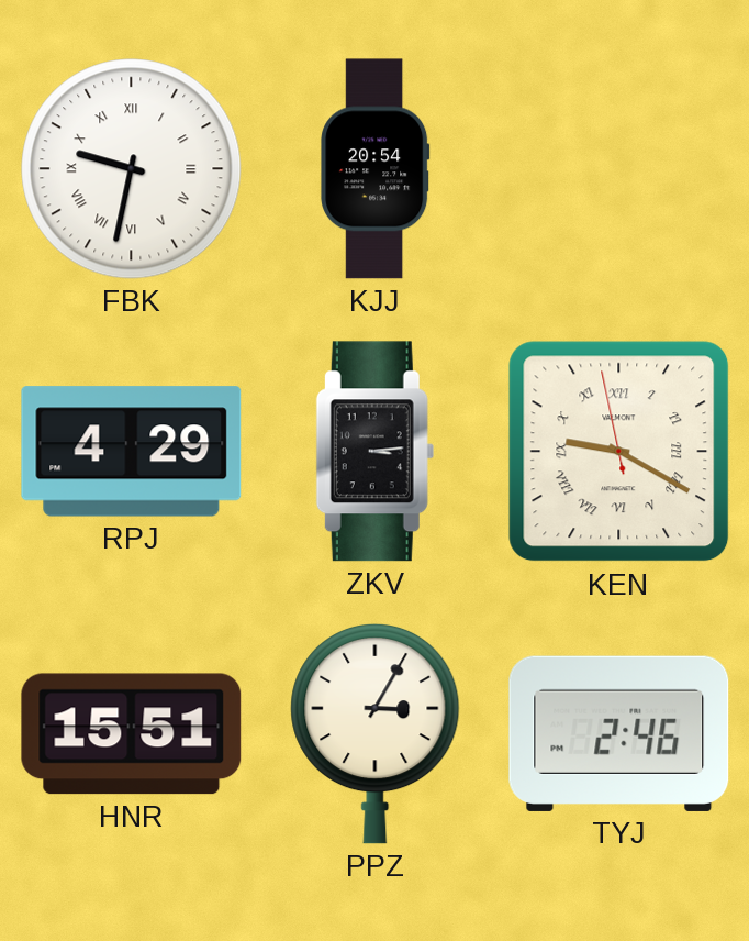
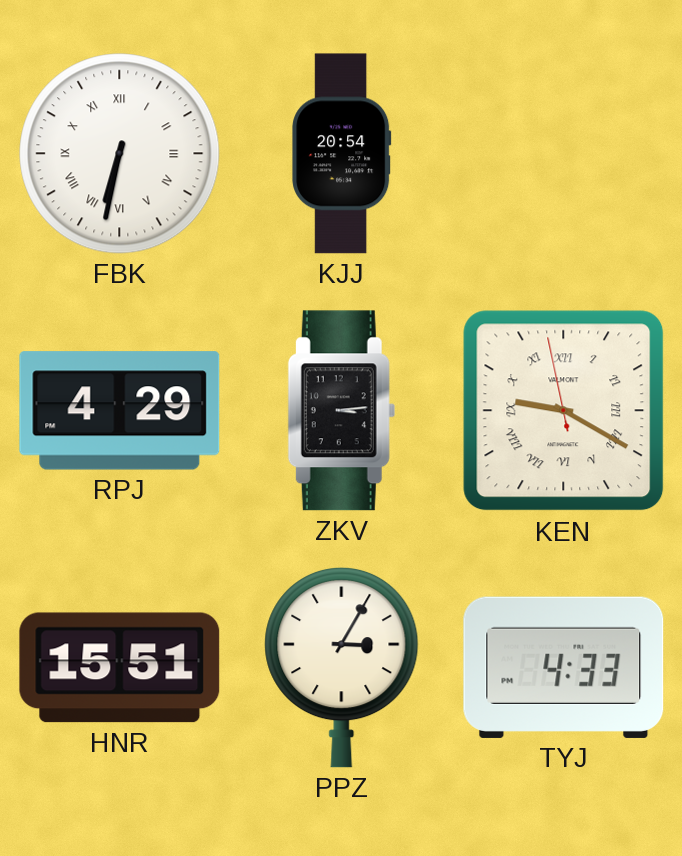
FBK: 9:32 -> 6:32
TYJ: 2:46 -> 4:33
